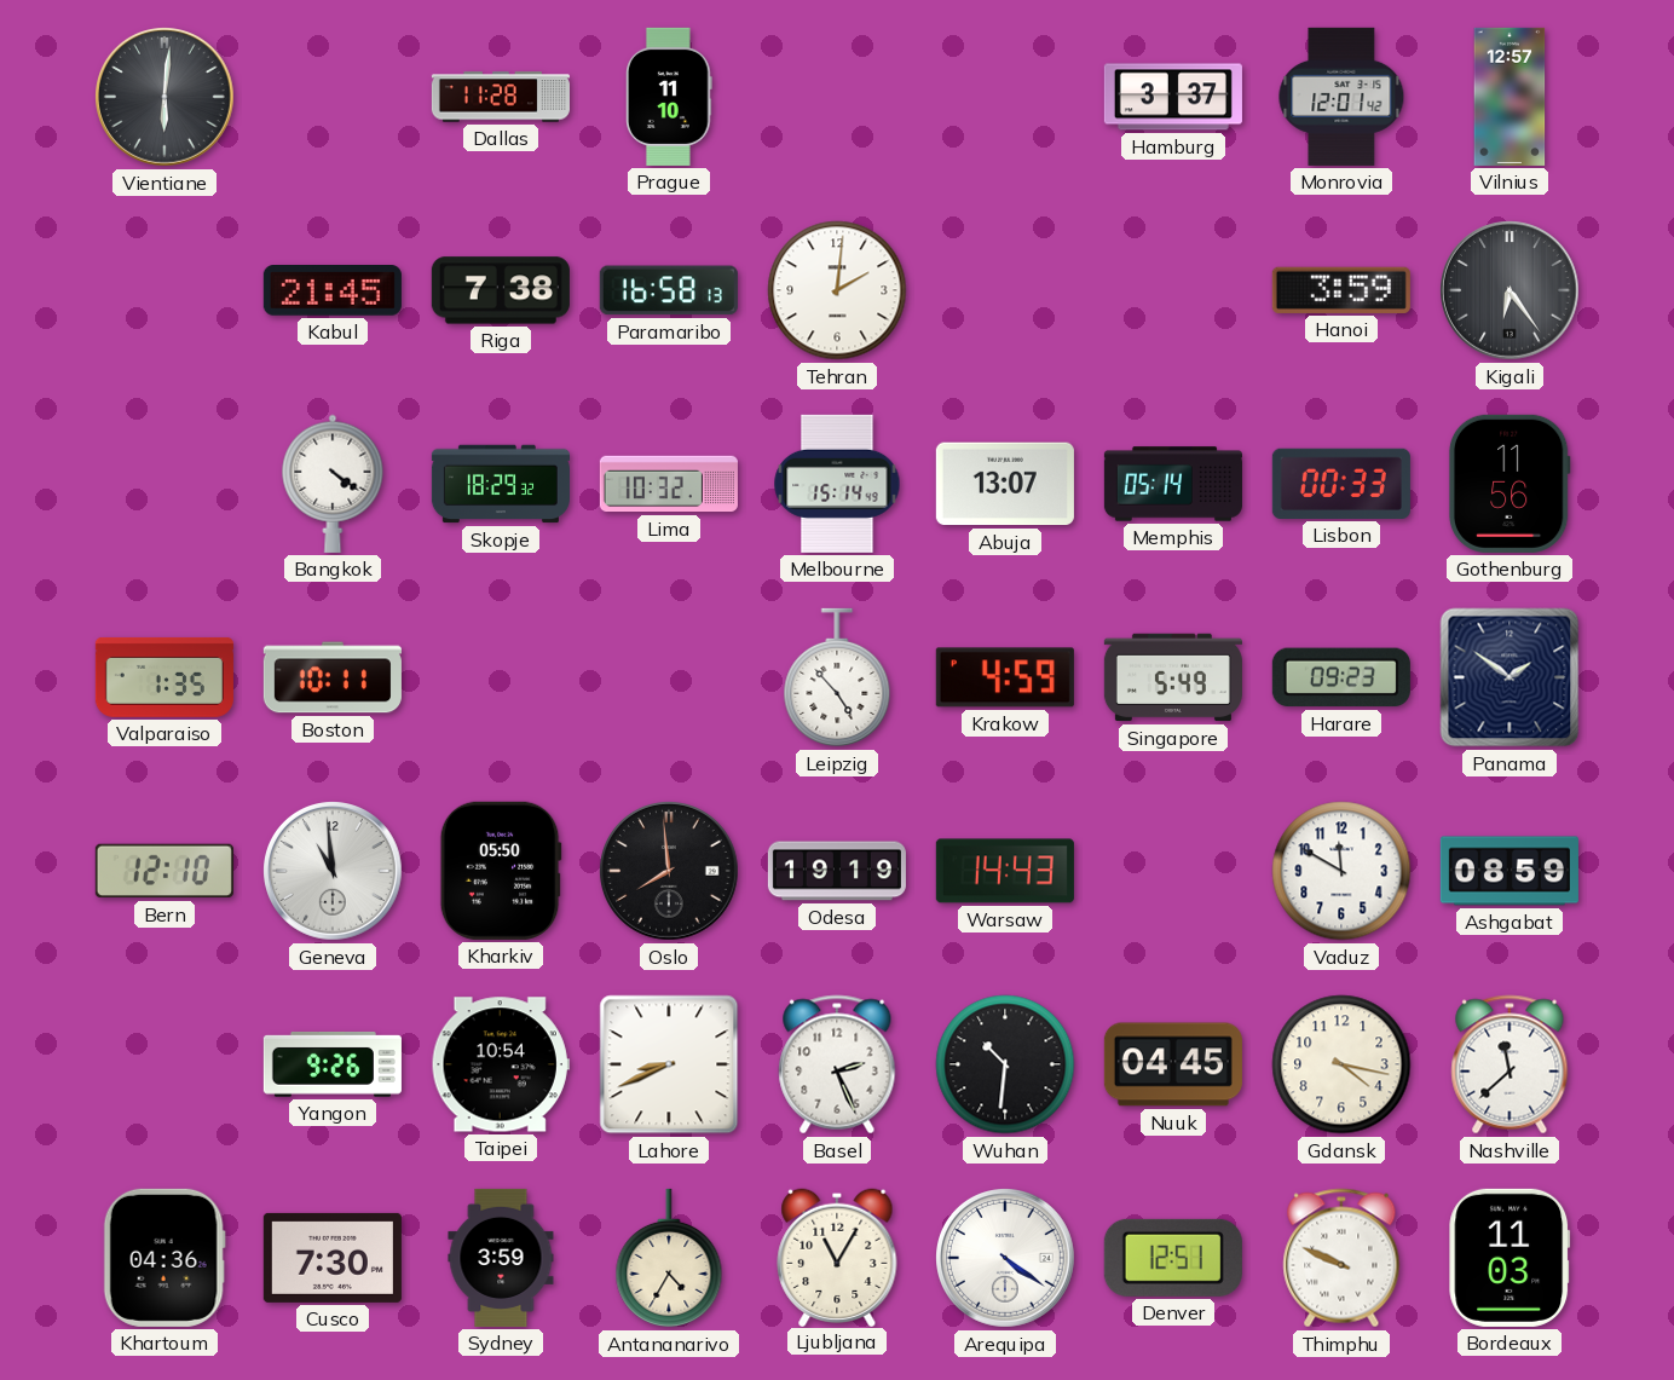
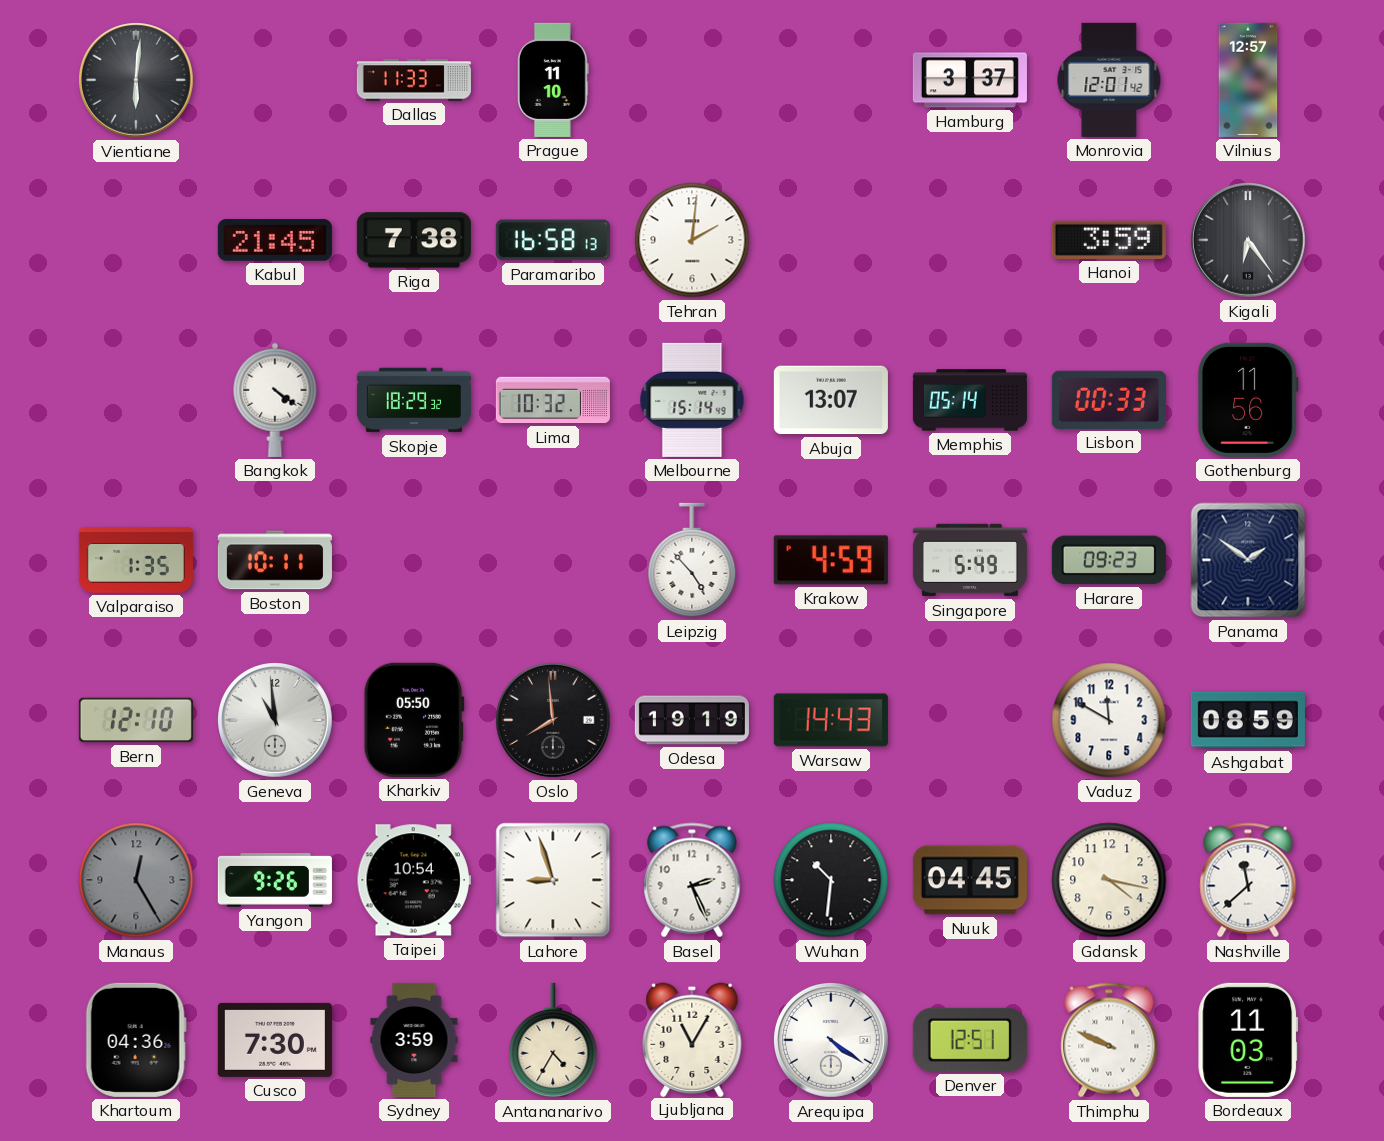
Dallas: 11:28 -> 11:33
Manaus: none -> 12:25
Lahore: 8:41 -> 8:57
